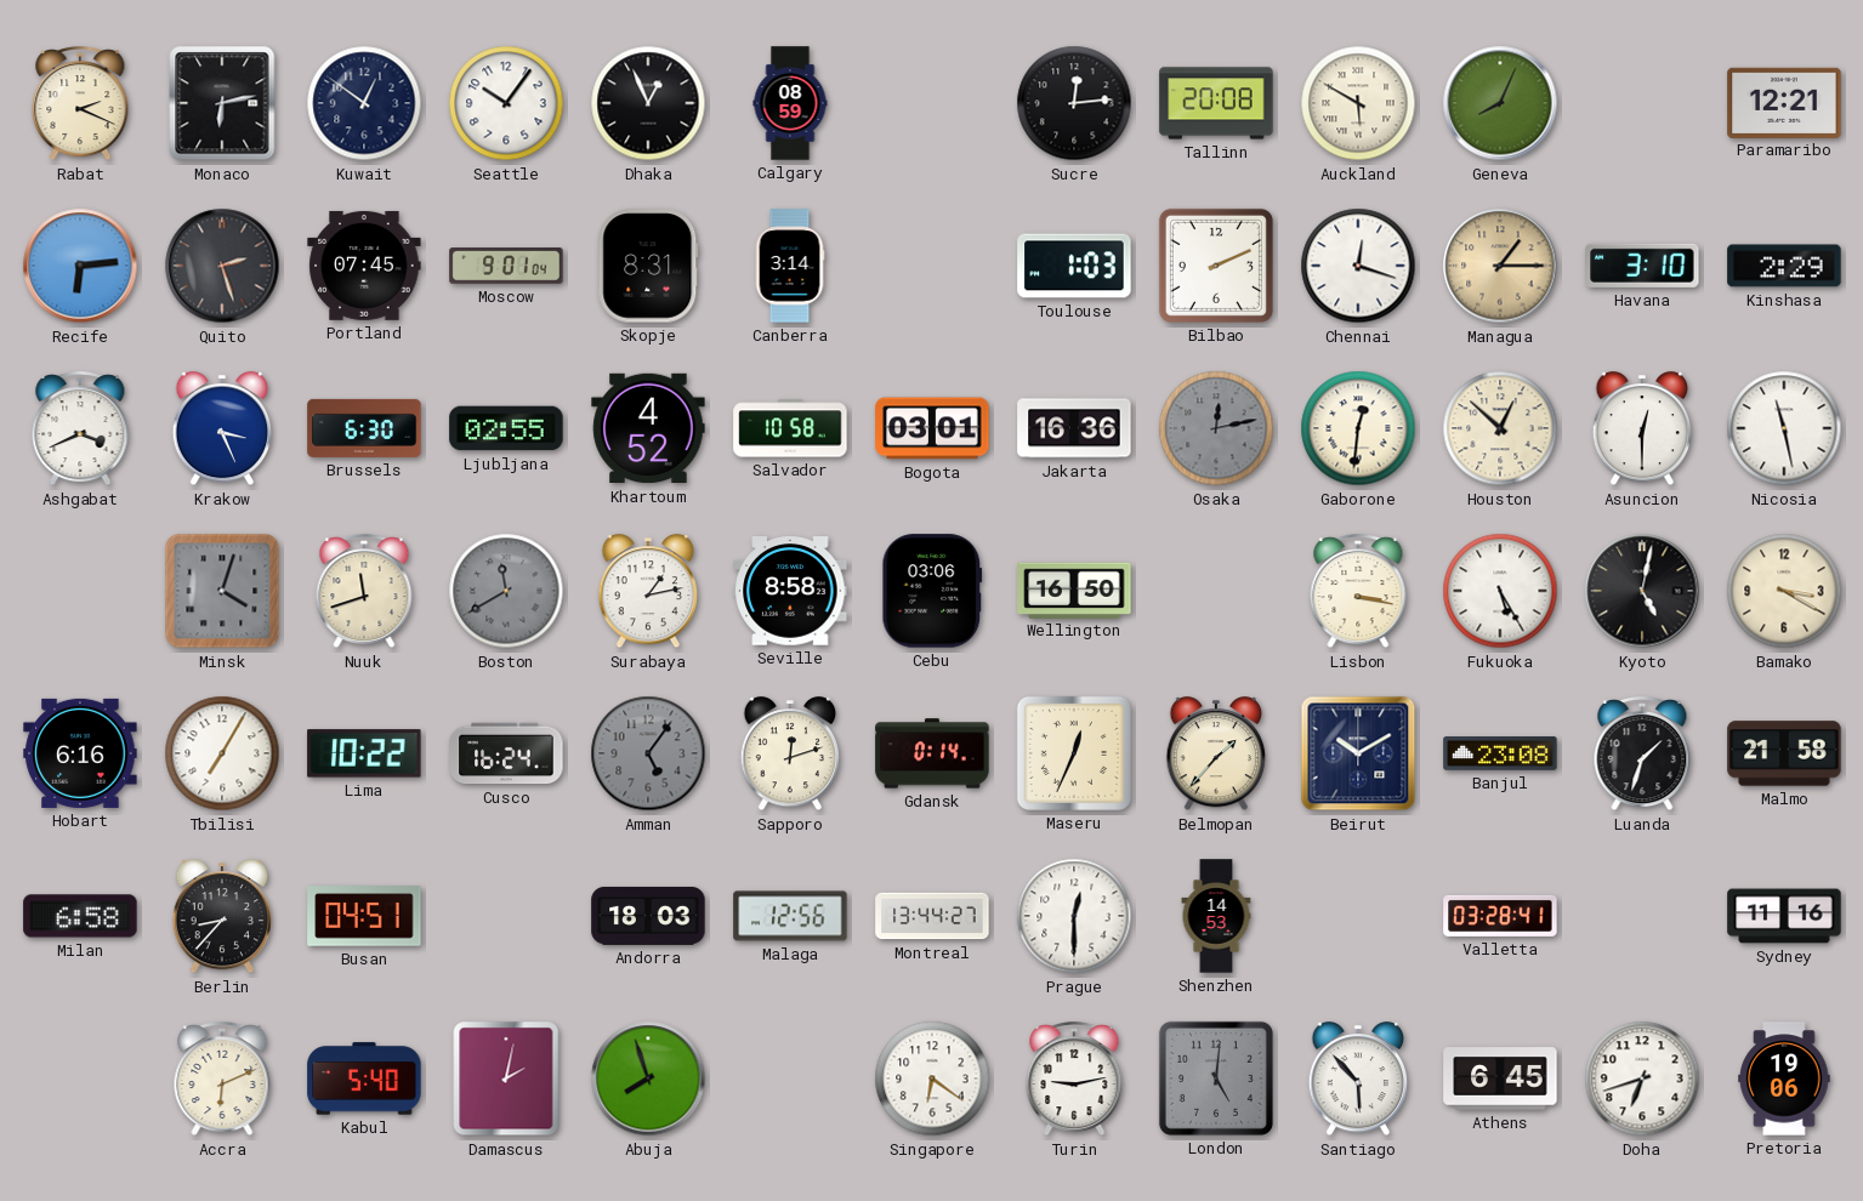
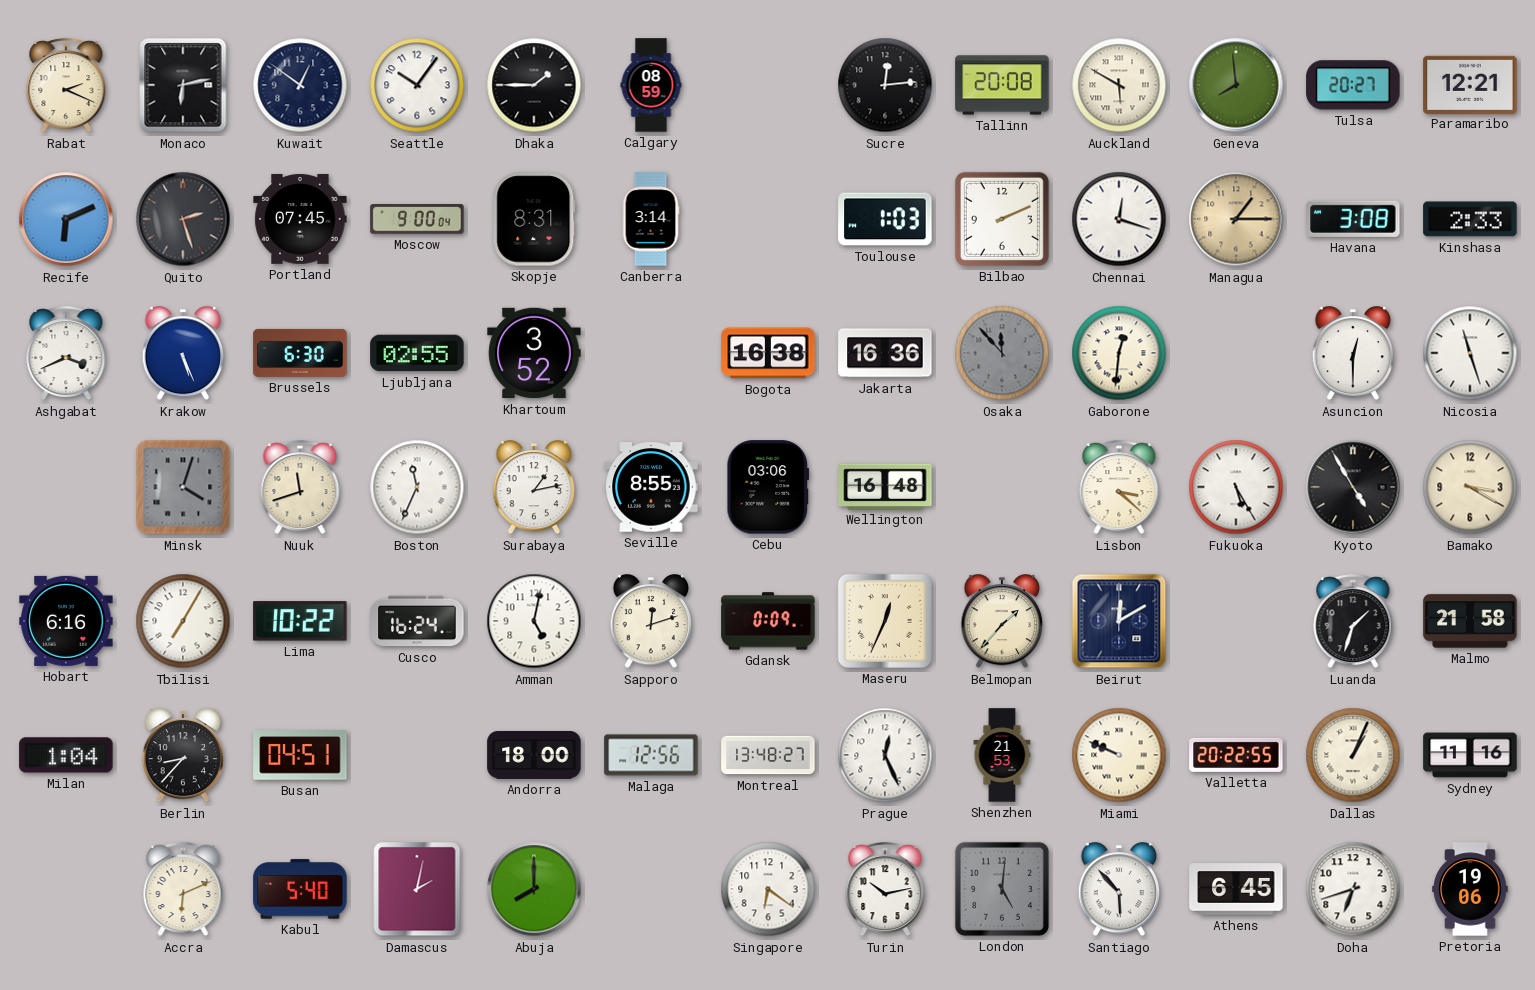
Dhaka: 12:56 -> 1:45
Geneva: 8:04 -> 7:59
Tulsa: none -> 20:27
Recife: 6:14 -> 6:11
Moscow: 9:01 -> 9:00
Havana: 3:10 -> 3:08
Kinshasa: 2:29 -> 2:33
Krakow: 3:26 -> 5:26
Khartoum: 4:52 -> 3:52
Salvador: 10:58 -> none
Bogota: 03:01 -> 16:38
Osaka: 12:13 -> 11:53
Houston: 12:52 -> none
Nicosia: 11:28 -> 11:27
Boston: 11:40 -> 11:34
Boston dial: grey -> white
Seville: 8:58 -> 8:55
Wellington: 16:50 -> 16:48
Lisbon: 3:17 -> 3:22
Kyoto: 5:02 -> 4:55
Amman: 5:06 -> 5:02
Amman dial: grey -> white
Gdansk: 0:14 -> 0:09
Beirut: 10:10 -> 12:10
Banjul: 23:08 -> none
Milan: 6:58 -> 1:04
Andorra: 18:03 -> 18:00
Montreal: 13:44 -> 13:48
Prague: 12:30 -> 12:26
Shenzhen: 14:53 -> 21:53
Miami: none -> 9:49
Valletta: 03:28 -> 20:22
Dallas: none -> 1:04
Abuja: 7:57 -> 8:00
Turin: 9:13 -> 10:13
